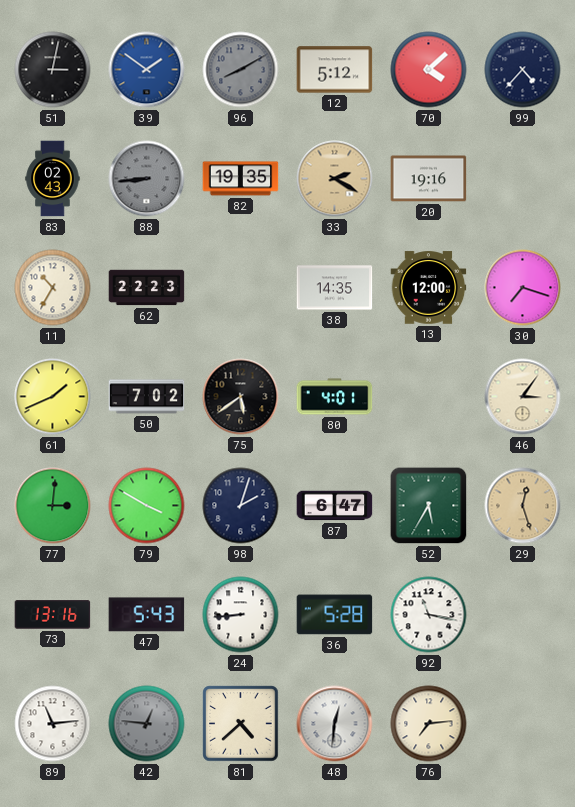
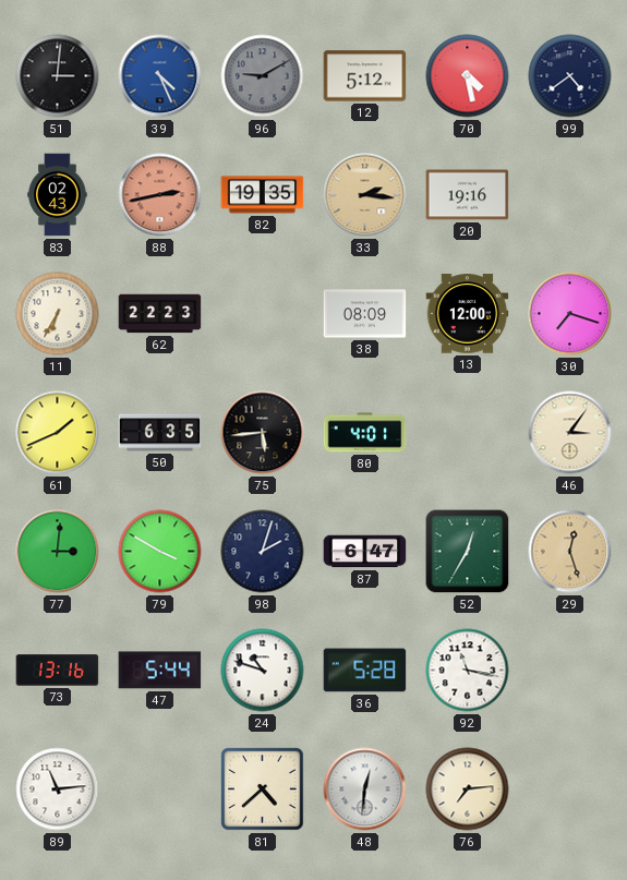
51: 3:02 -> 3:01
39: 1:51 -> 4:26
96: 8:10 -> 9:10
70: 4:08 -> 4:28
99: 4:37 -> 4:39
88: 8:44 -> 2:43
88 dial: grey -> salmon
33: 2:20 -> 2:16
11: 10:35 -> 6:35
38: 14:35 -> 08:09
50: 7:02 -> 6:35
75: 5:39 -> 5:44
52: 5:35 -> 12:35
47: 5:43 -> 5:44
24: 8:44 -> 10:48
42: 12:46 -> none
